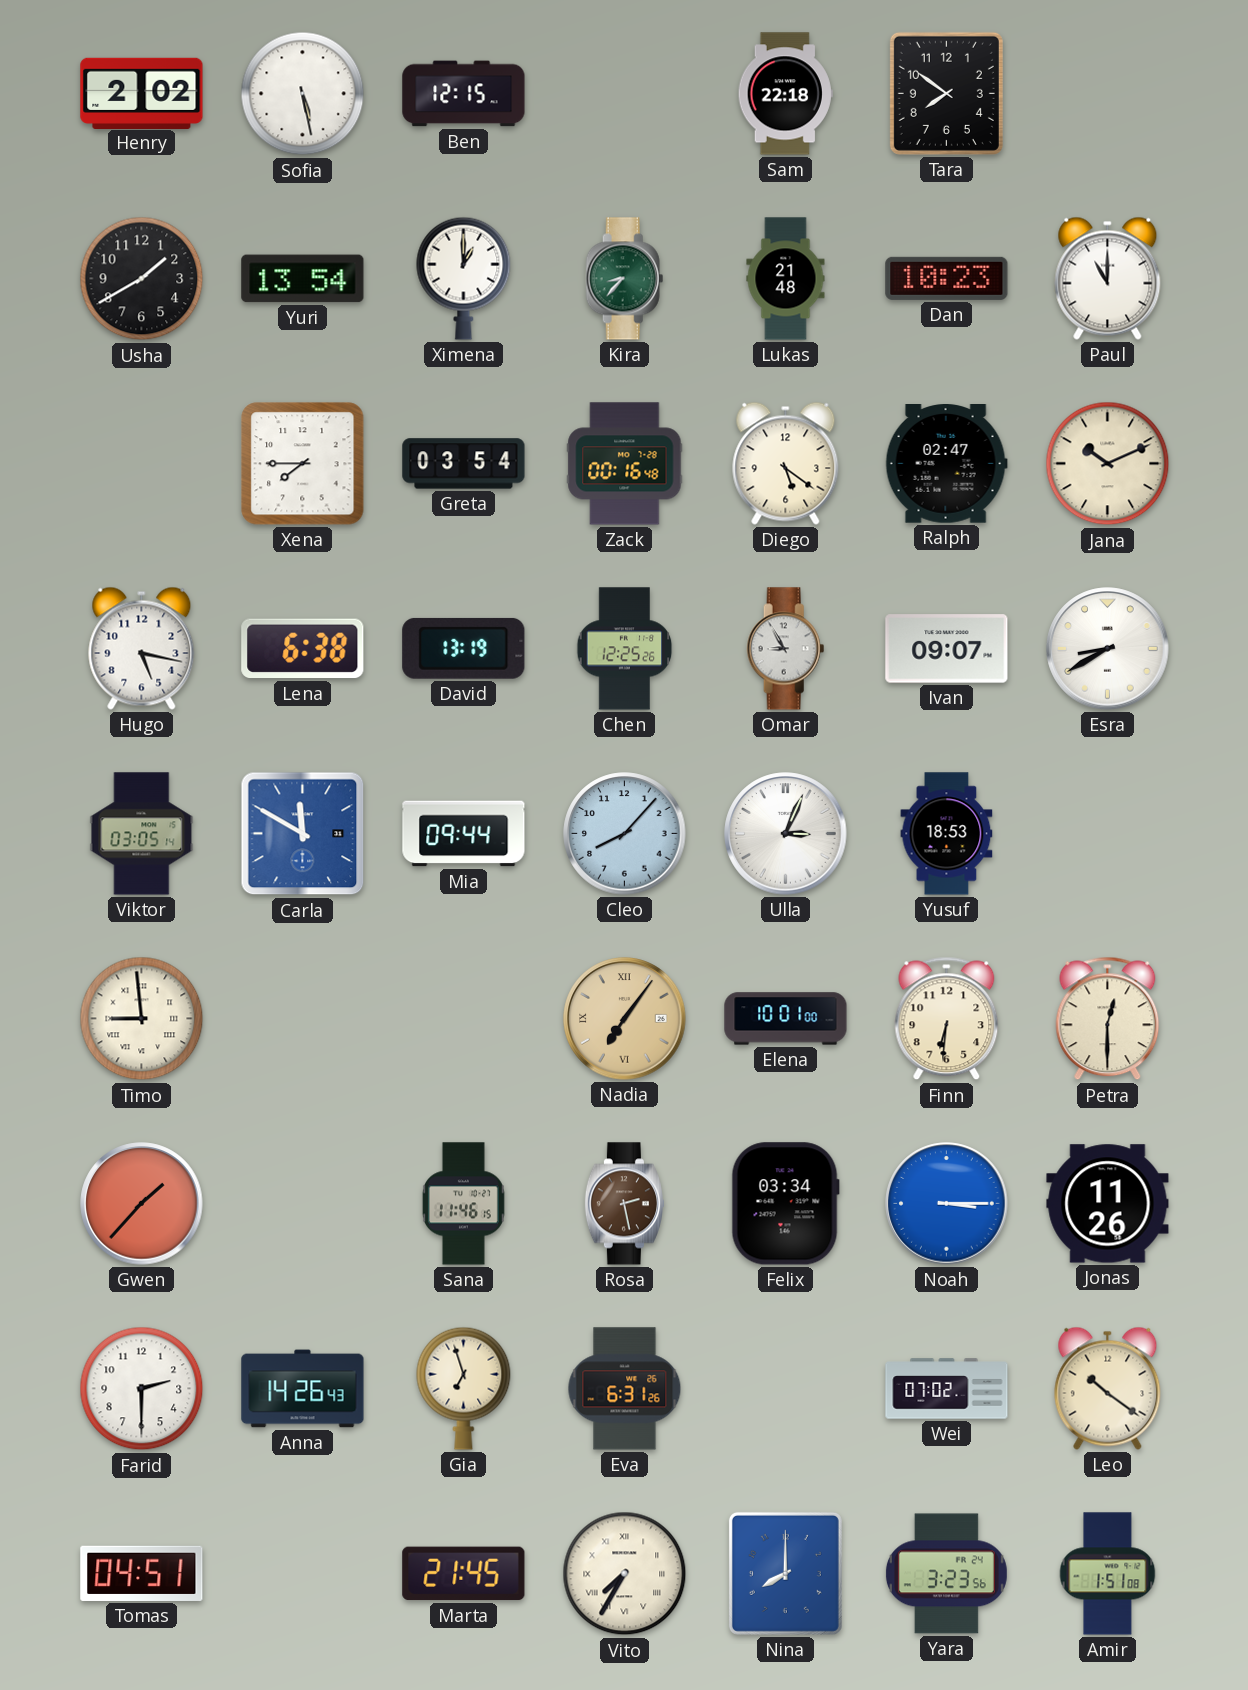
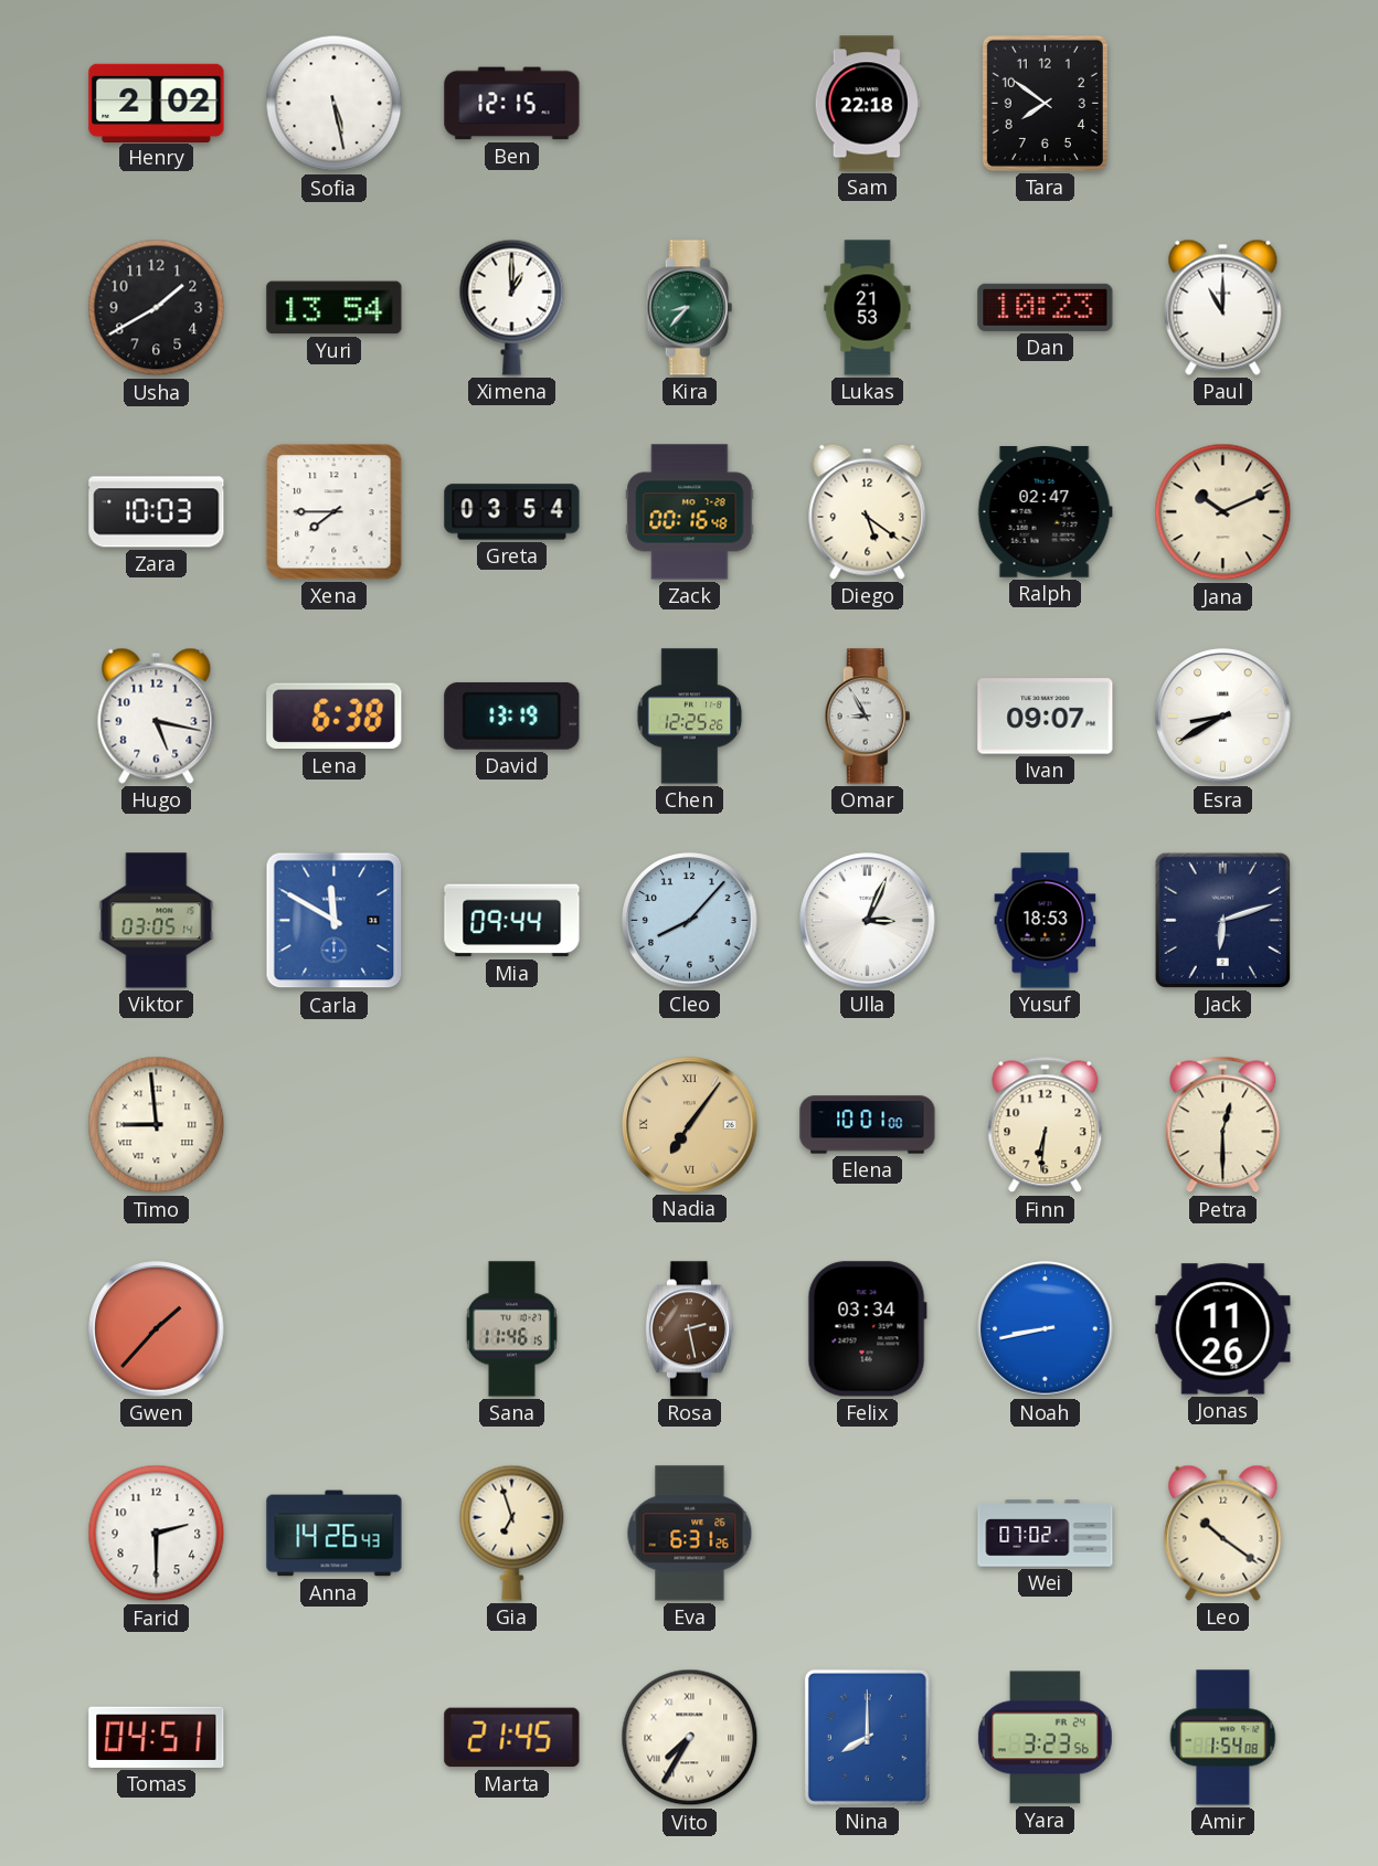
Lukas: 21:48 -> 21:53
Zara: none -> 10:03
Jack: none -> 6:12
Noah: 3:15 -> 8:43
Amir: 1:51 -> 1:54
